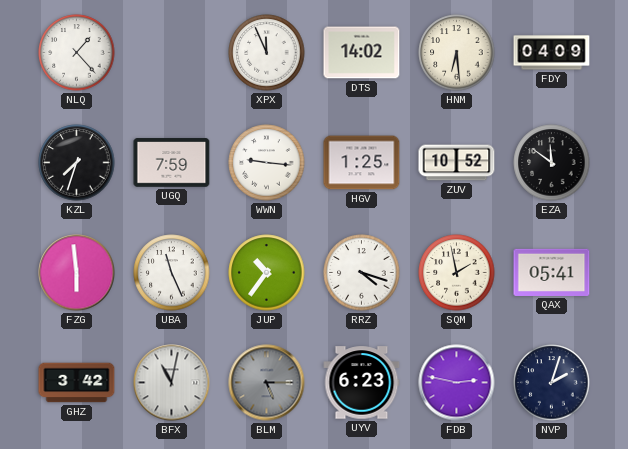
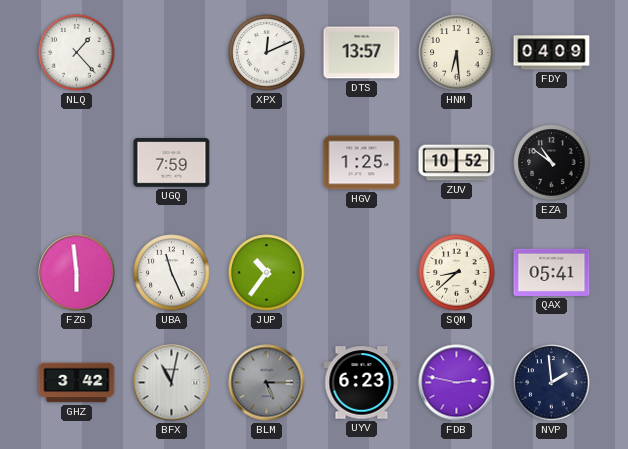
XPX: 11:56 -> 12:11
DTS: 14:02 -> 13:57
KZL: 7:33 -> none
WWN: 9:16 -> none
EZA: 11:51 -> 10:51
RRZ: 4:18 -> none
SQM: 1:58 -> 8:38
NVP: 2:03 -> 1:59
